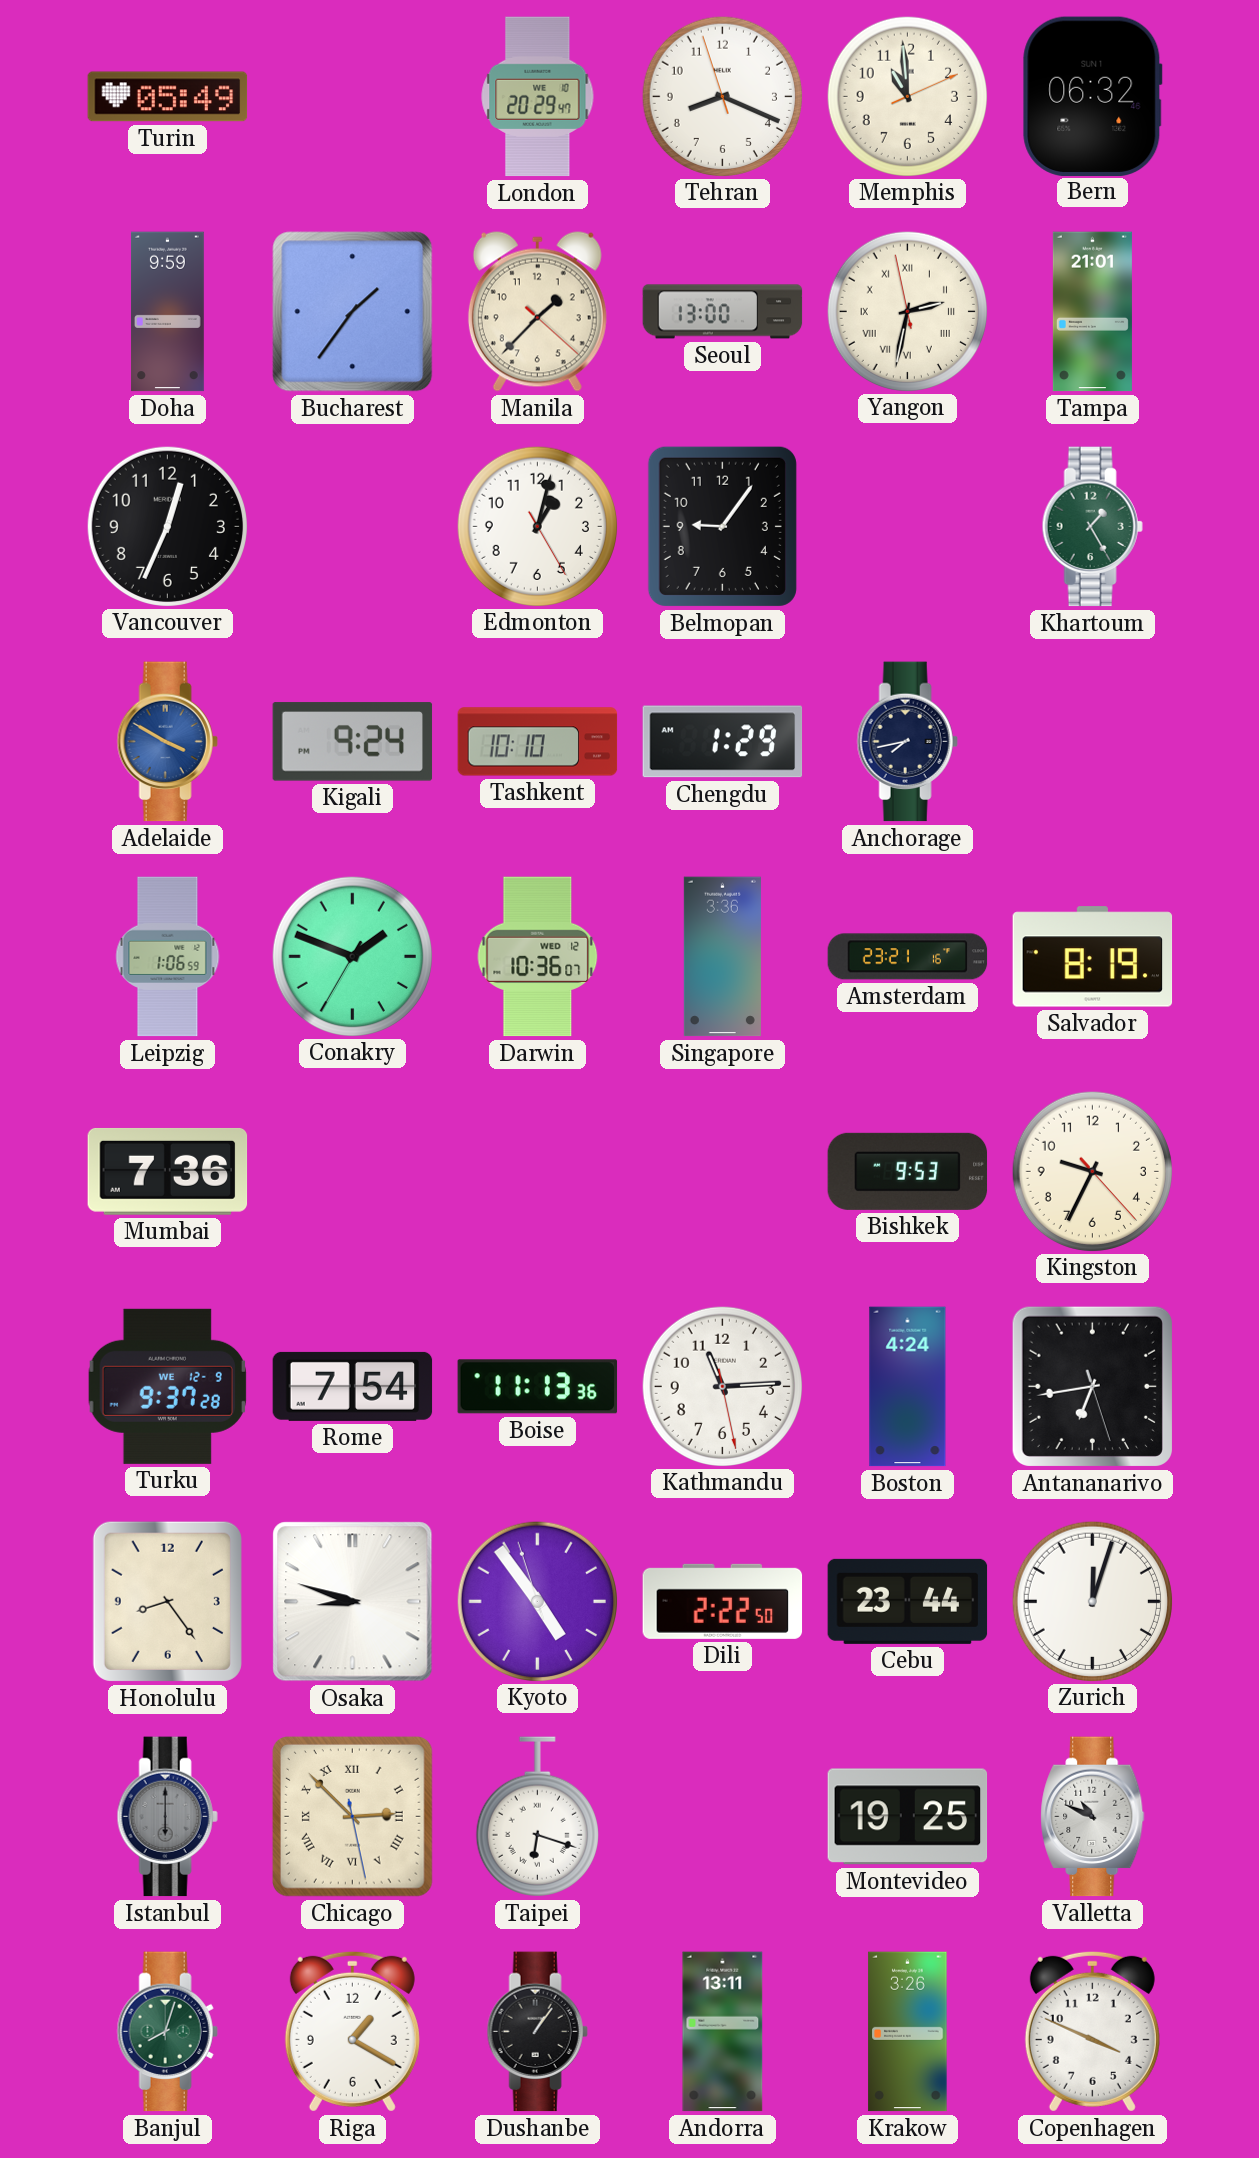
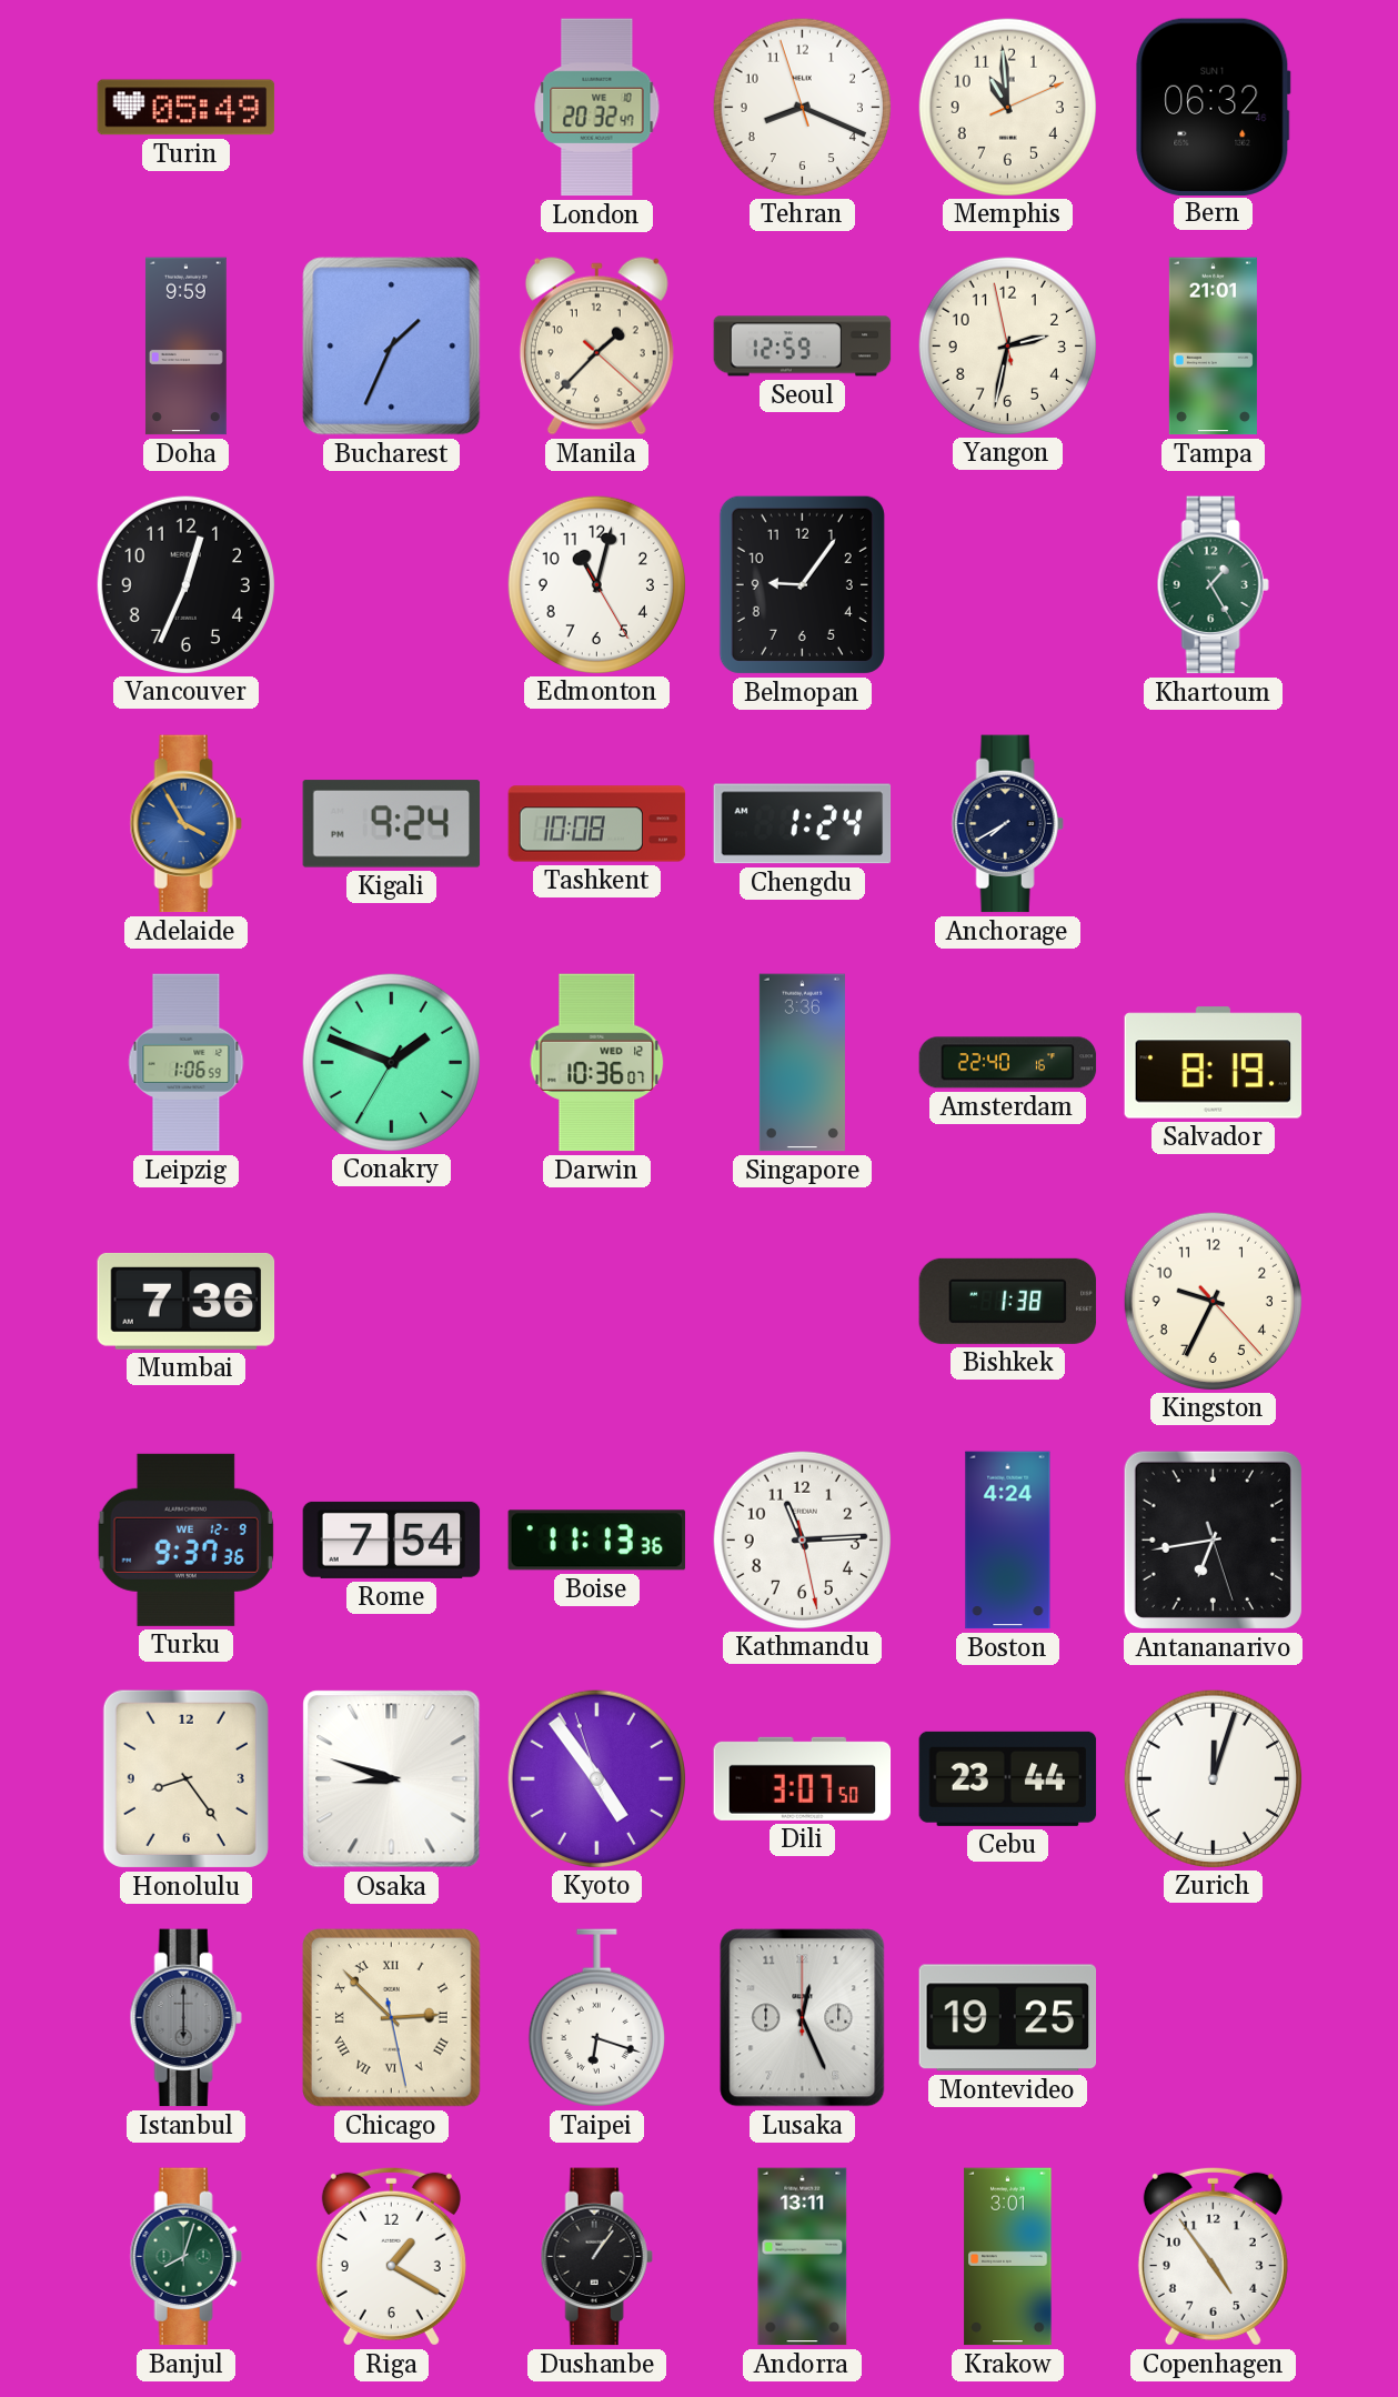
London: 20:29 -> 20:32
Bucharest: 1:36 -> 1:34
Seoul: 13:00 -> 12:59
Yangon numerals: Roman -> Arabic
Edmonton: 1:02 -> 11:02
Adelaide: 3:50 -> 3:55
Tashkent: 10:10 -> 10:08
Chengdu: 1:29 -> 1:24
Anchorage: 7:43 -> 7:40
Amsterdam: 23:21 -> 22:40
Bishkek: 9:53 -> 1:38
Turku: 9:37:28 -> 9:37:36
Dili: 2:22 -> 3:07
Lusaka: none -> 12:26
Valletta: 10:49 -> none
Krakow: 3:26 -> 3:01
Copenhagen: 3:49 -> 4:54
